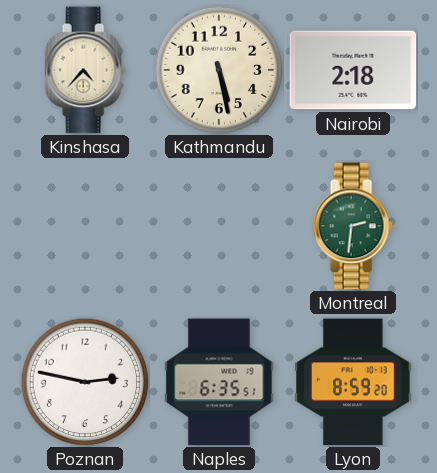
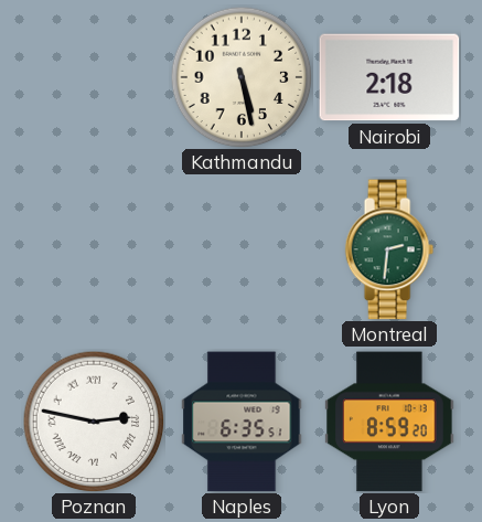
Kinshasa: 4:37 -> none
Poznan numerals: Arabic -> Roman
